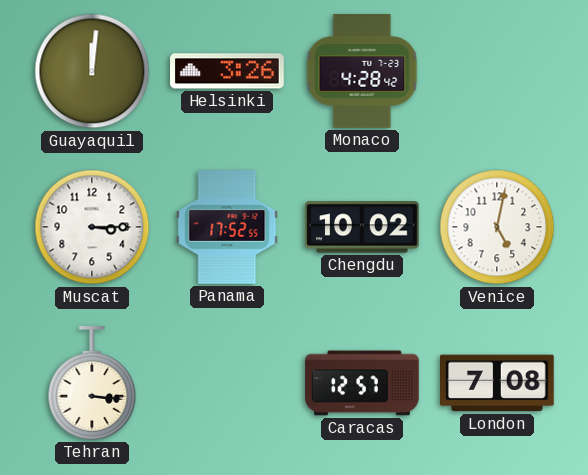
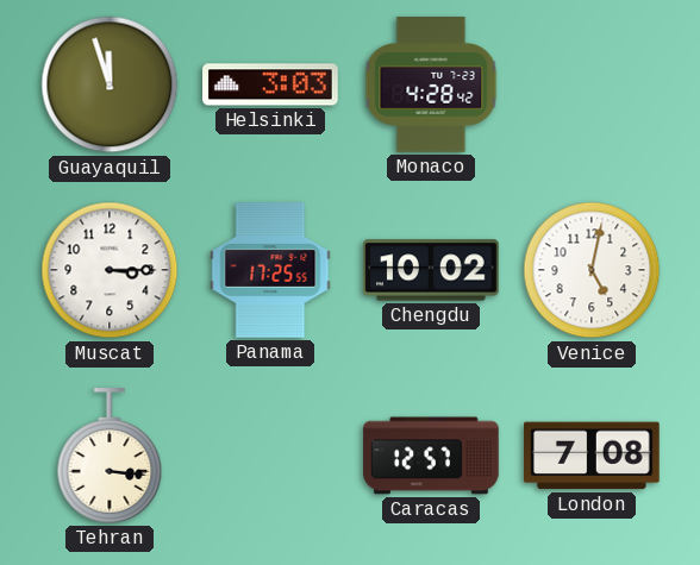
Guayaquil: 12:01 -> 11:57
Helsinki: 3:26 -> 3:03
Panama: 17:52 -> 17:25
